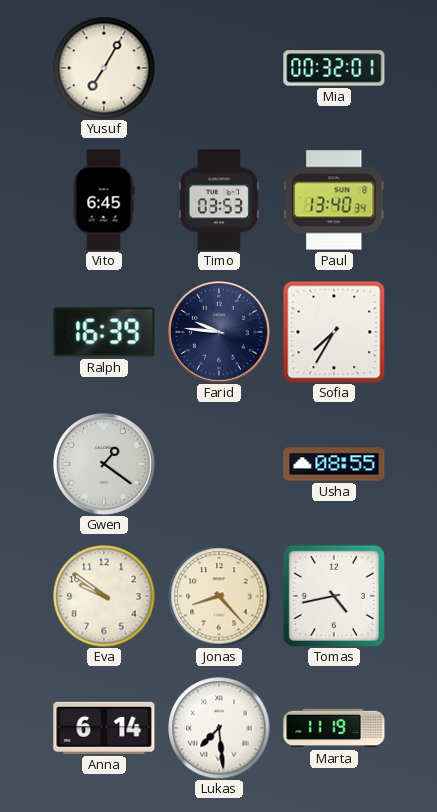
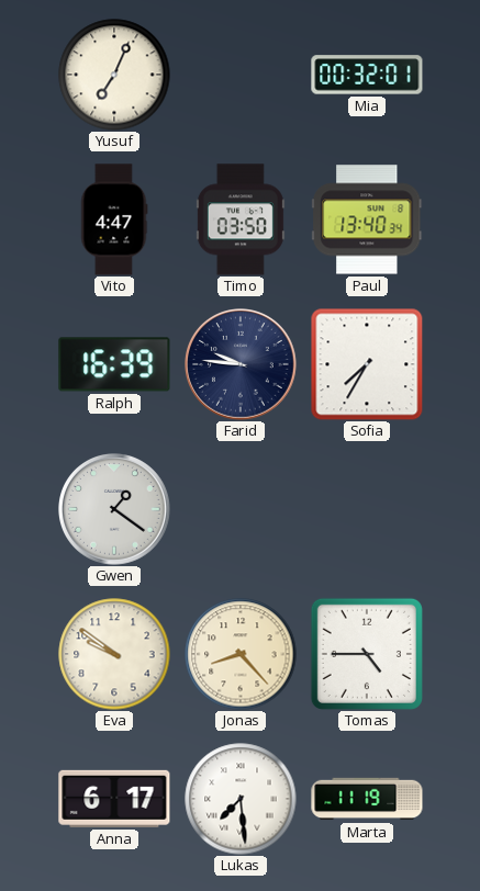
Yusuf: 7:05 -> 7:04
Vito: 6:45 -> 4:47
Timo: 03:53 -> 03:50
Usha: 08:55 -> none
Tomas: 4:43 -> 4:45
Anna: 6:14 -> 6:17
